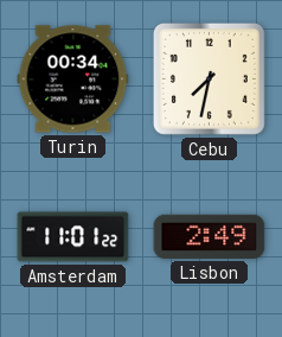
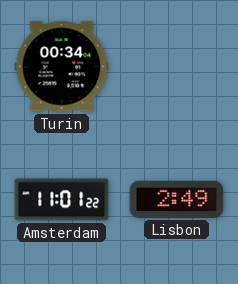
Cebu: 7:32 -> none
